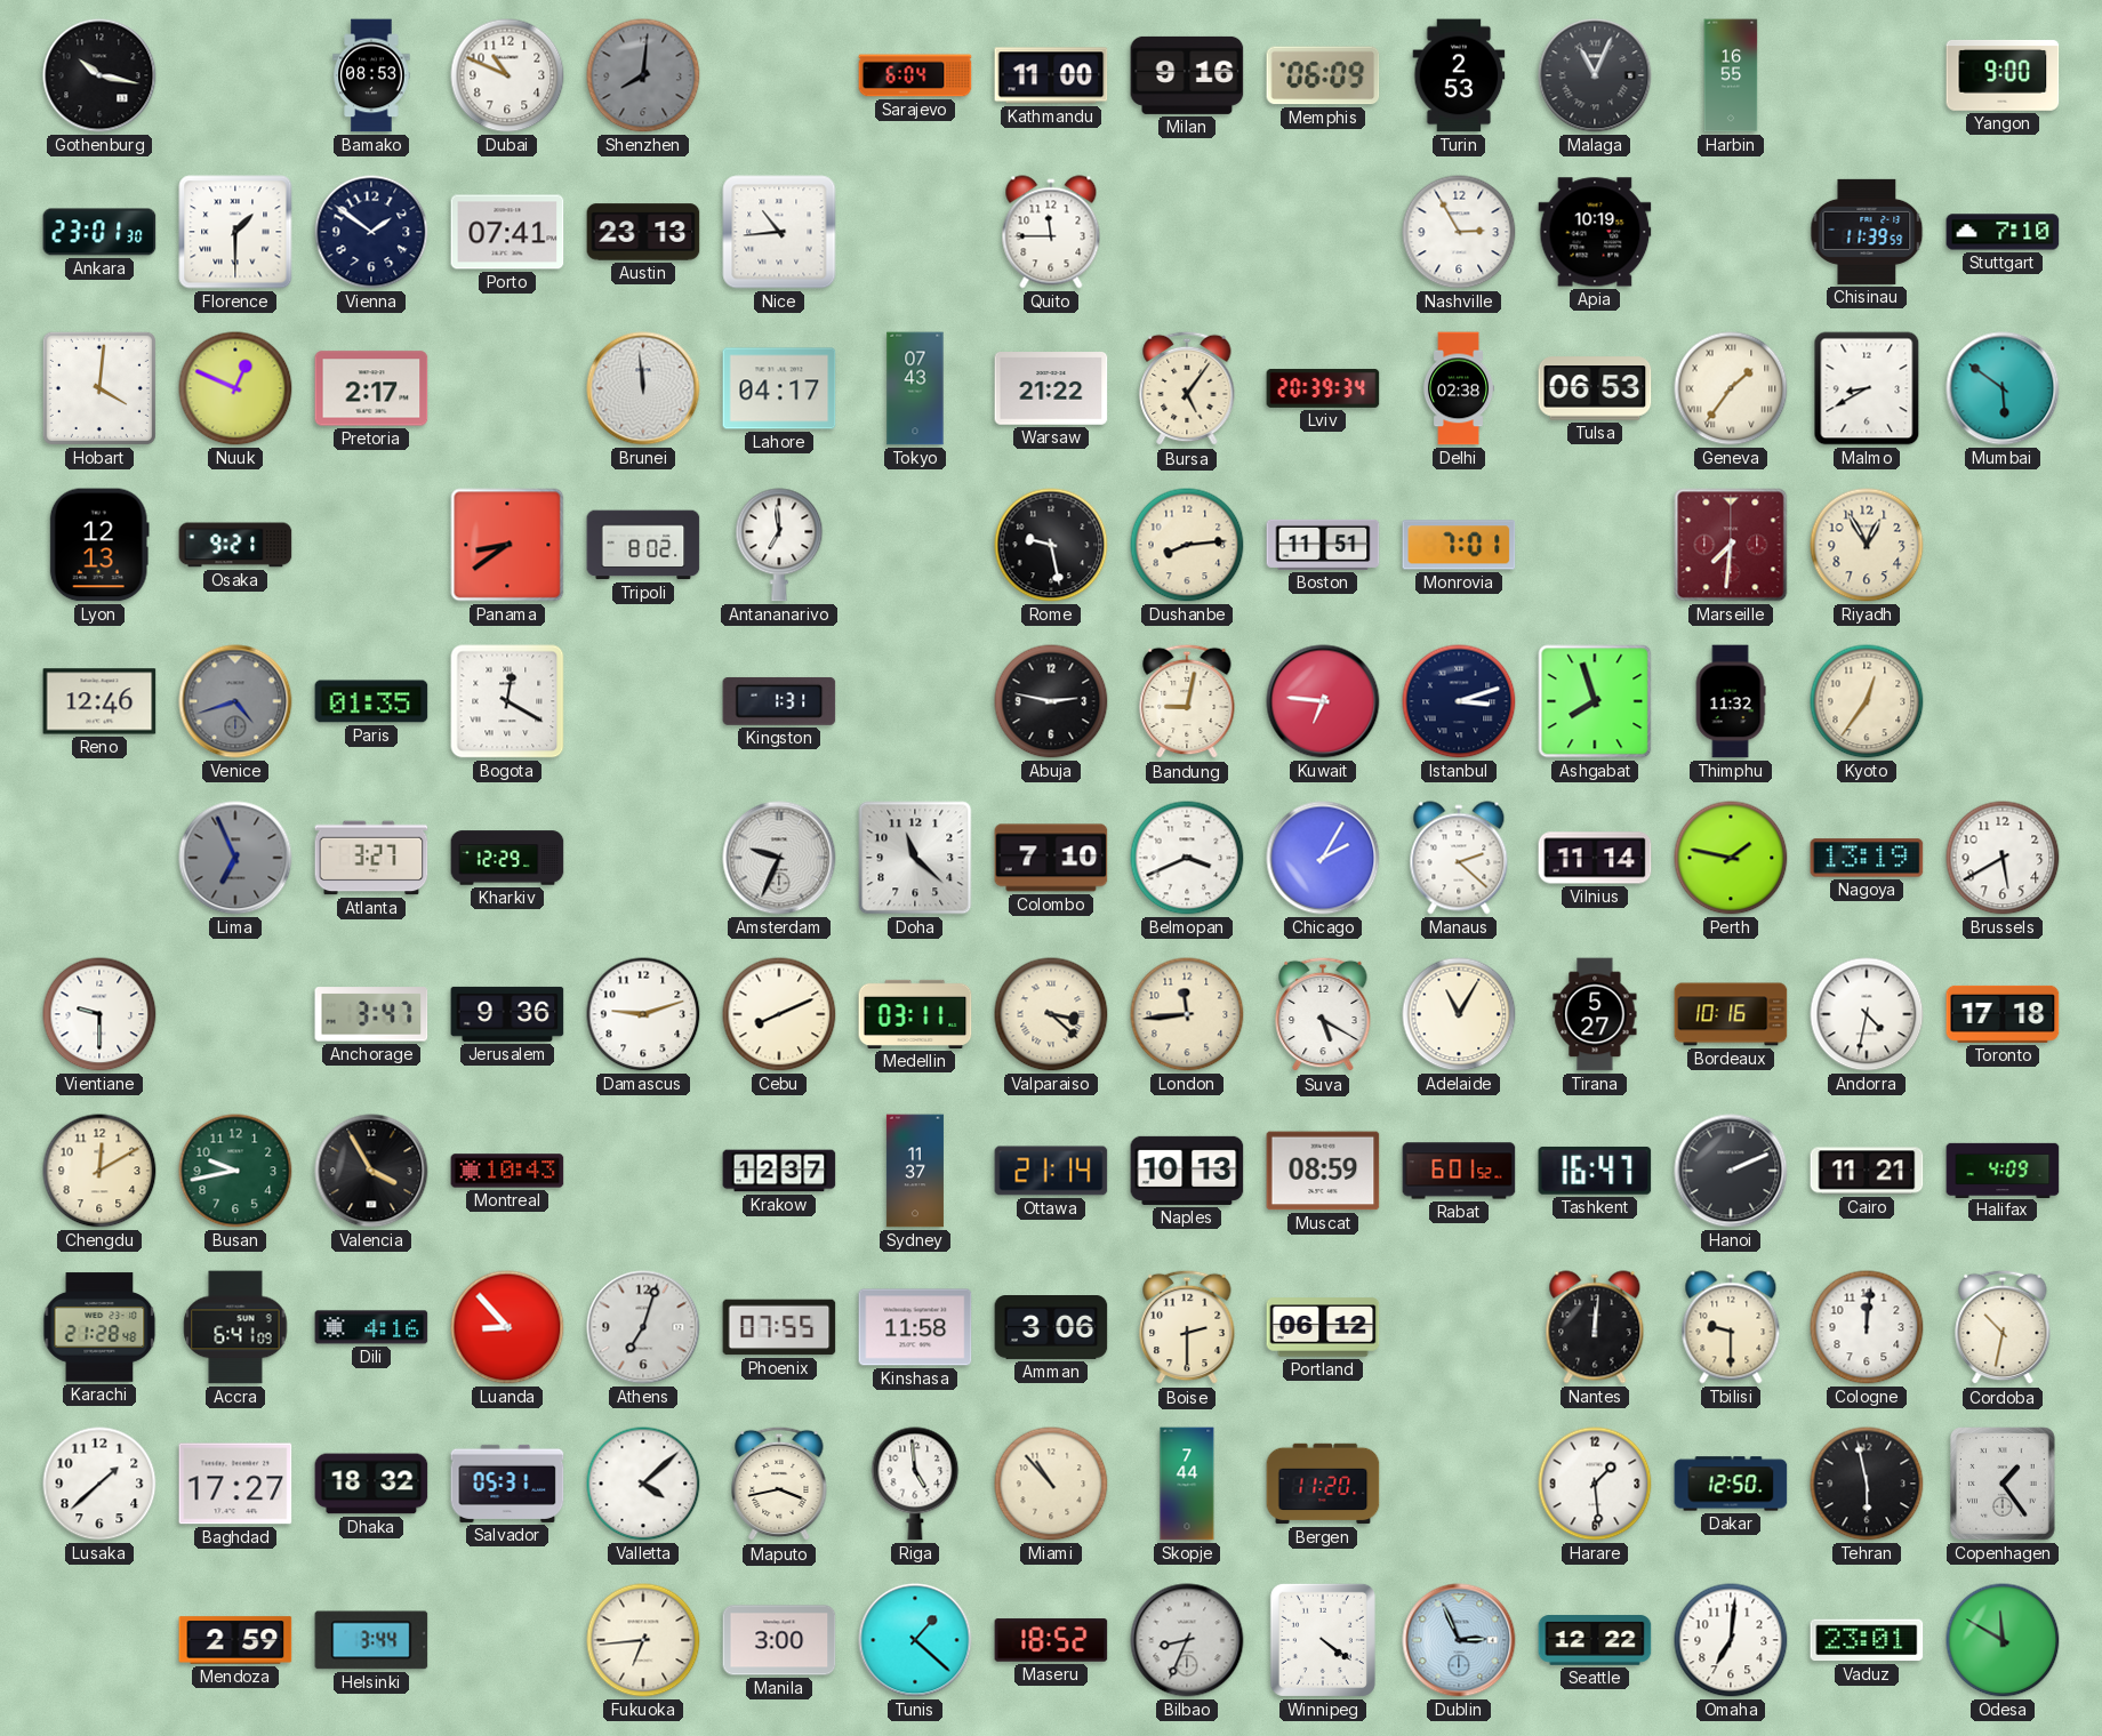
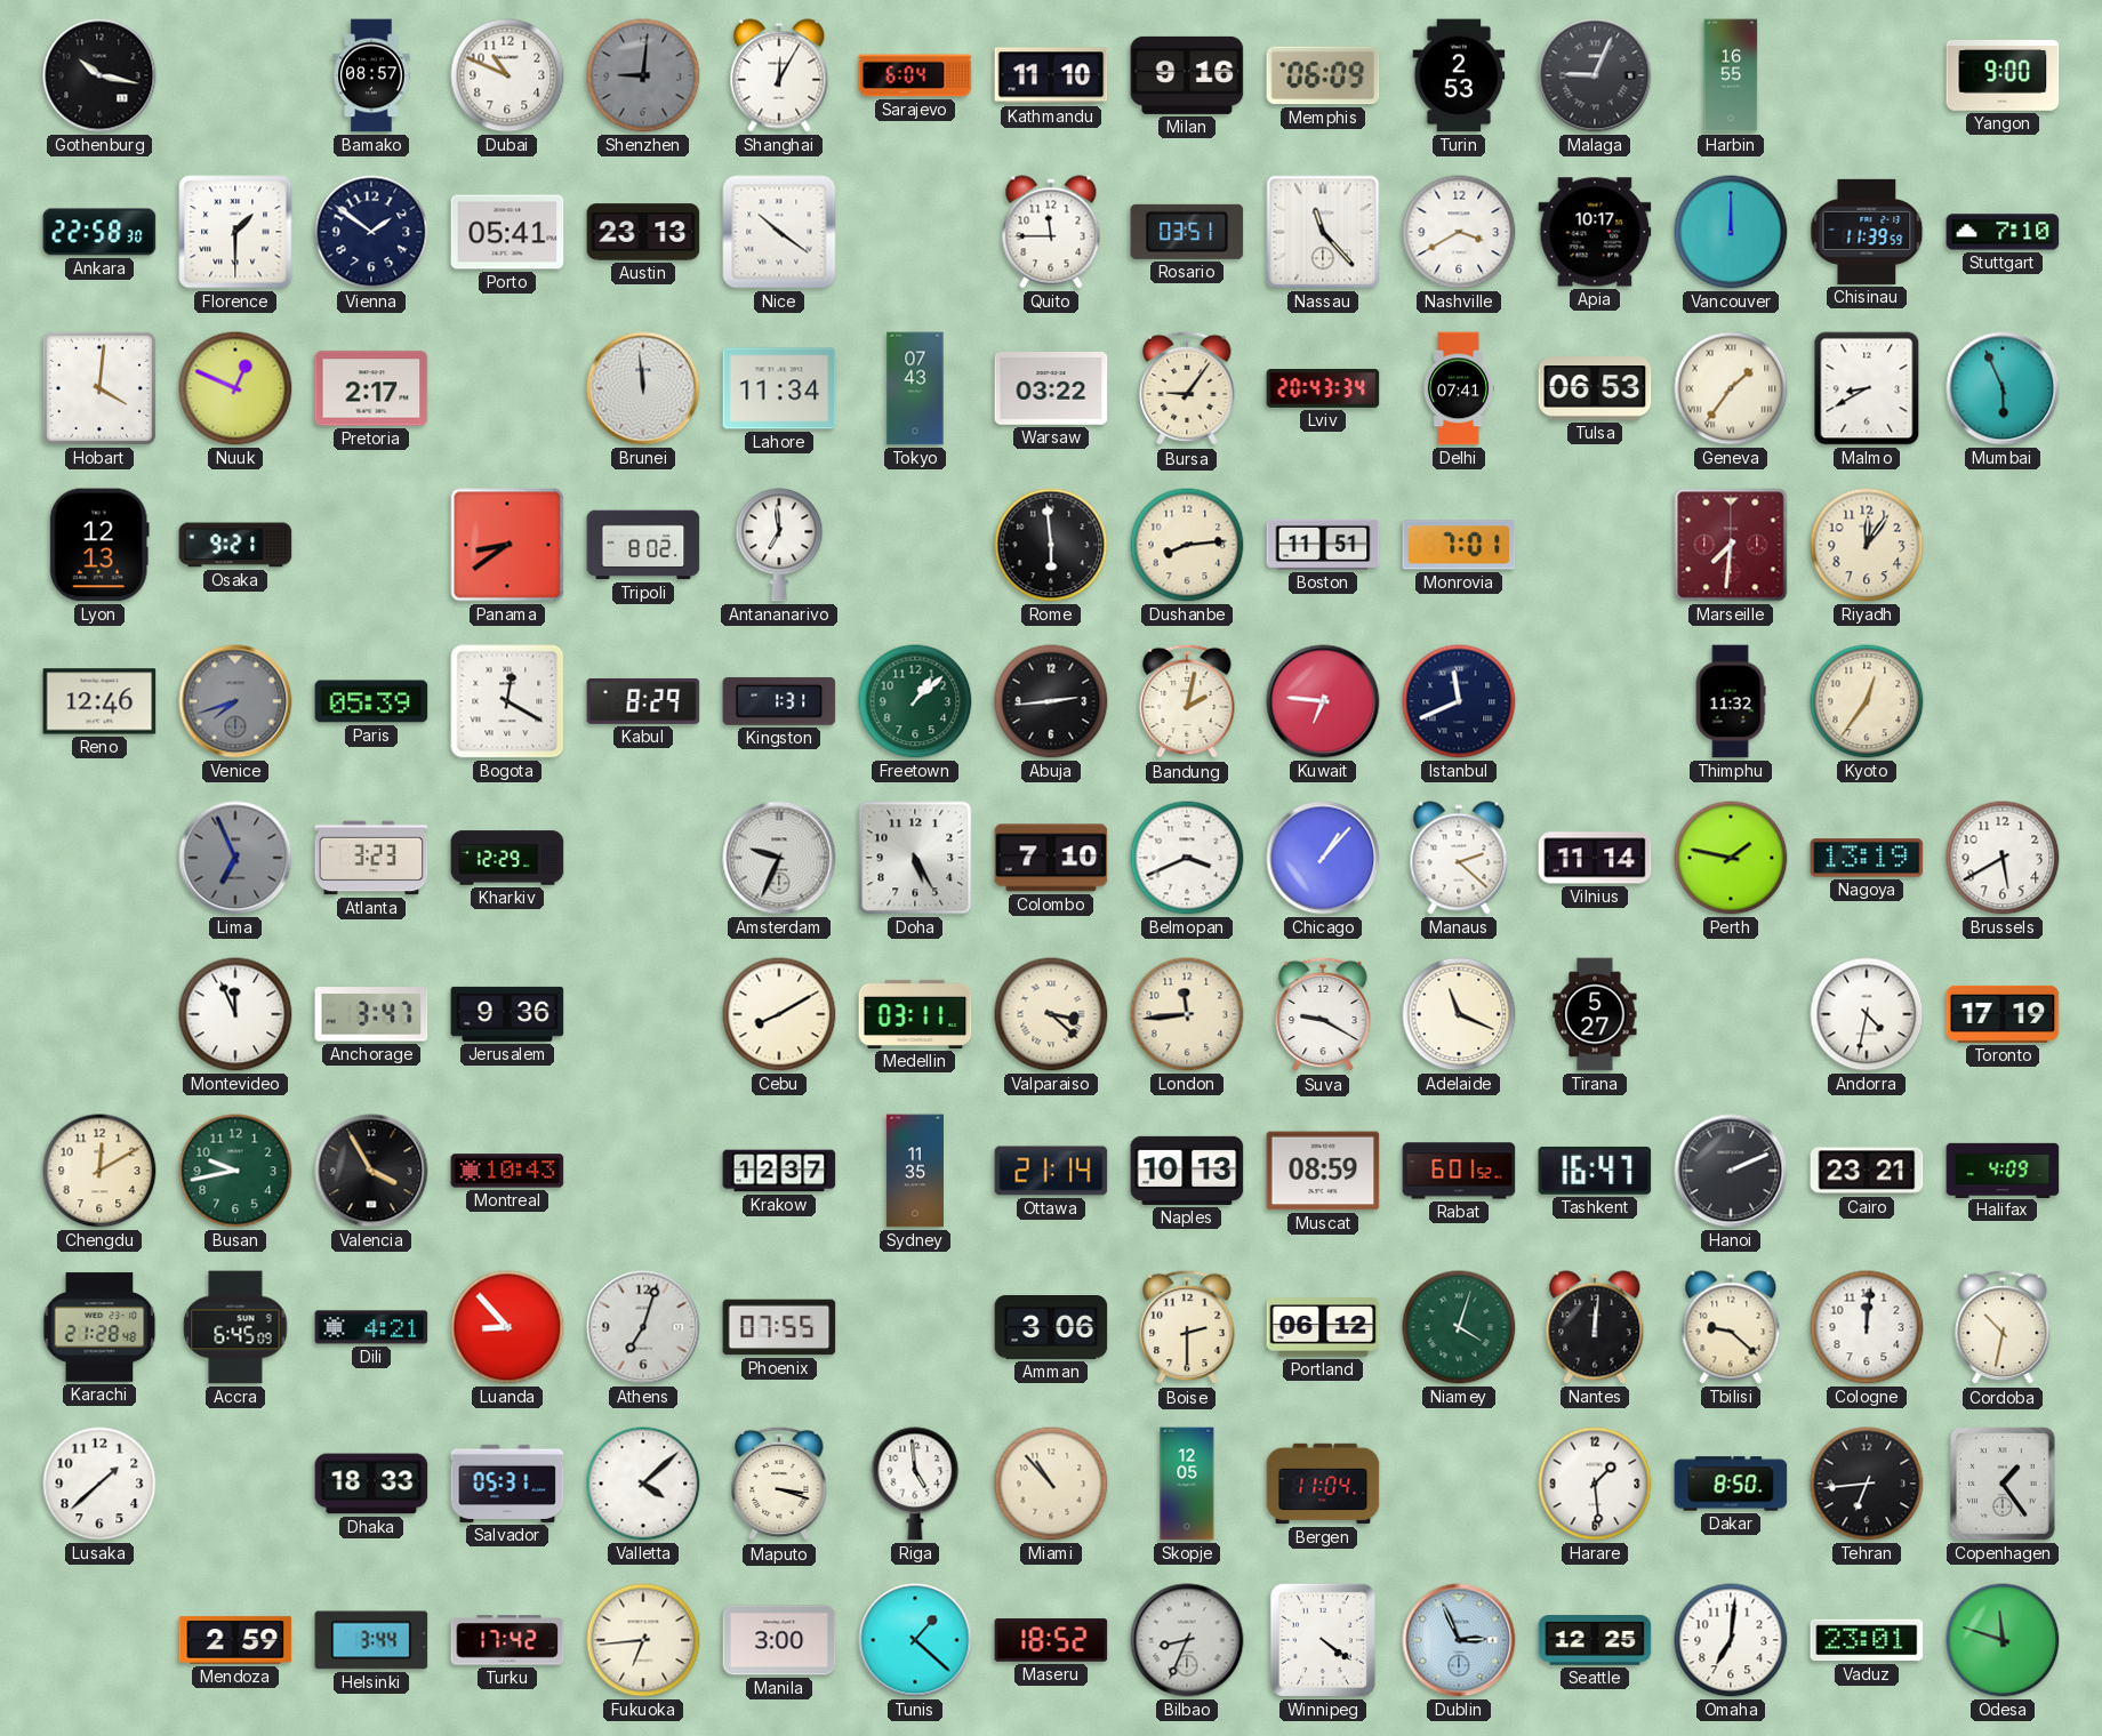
Bamako: 08:53 -> 08:57
Shenzhen: 8:01 -> 9:01
Shanghai: none -> 12:05
Kathmandu: 11:00 -> 11:10
Malaga: 11:04 -> 9:04
Ankara: 23:01 -> 22:58
Porto: 07:41 -> 05:41
Nice: 10:44 -> 10:21
Rosario: none -> 03:51
Nassau: none -> 11:23
Nashville: 2:55 -> 3:40
Apia: 10:19 -> 10:17
Vancouver: none -> 12:00
Lahore: 04:17 -> 11:34
Warsaw: 21:22 -> 03:22
Bursa: 5:06 -> 9:06
Lviv: 20:39 -> 20:43
Delhi: 02:38 -> 07:41
Mumbai: 5:51 -> 5:56
Rome: 9:28 -> 5:59
Riyadh: 12:55 -> 12:06
Venice: 4:42 -> 7:42
Paris: 01:35 -> 05:39
Kabul: none -> 8:29
Freetown: none -> 1:08
Abuja: 2:47 -> 2:44
Bandung: 9:02 -> 2:02
Istanbul: 3:12 -> 11:41
Ashgabat: 7:57 -> none
Atlanta: 3:27 -> 3:23
Doha: 11:22 -> 5:25
Chicago: 2:05 -> 1:07
Vientiane: 9:30 -> none
Montevideo: none -> 11:56
Damascus: 9:12 -> none
Cebu: 8:11 -> 8:10
Suva: 5:20 -> 9:20
Adelaide: 11:05 -> 11:19
Bordeaux: 10:16 -> none
Toronto: 17:18 -> 17:19
Sydney: 11:37 -> 11:35
Cairo: 11:21 -> 23:21
Accra: 6:41 -> 6:45
Dili: 4:16 -> 4:21
Kinshasa: 11:58 -> none
Niamey: none -> 4:03
Tbilisi: 9:30 -> 9:22
Baghdad: 17:27 -> none
Dhaka: 18:32 -> 18:33
Maputo: 3:43 -> 3:18
Skopje: 7:44 -> 12:05
Bergen: 11:20 -> 11:04
Dakar: 12:50 -> 8:50
Tehran: 5:58 -> 6:44
Turku: none -> 17:42
Seattle: 12:22 -> 12:25
Odesa: 11:50 -> 11:48
